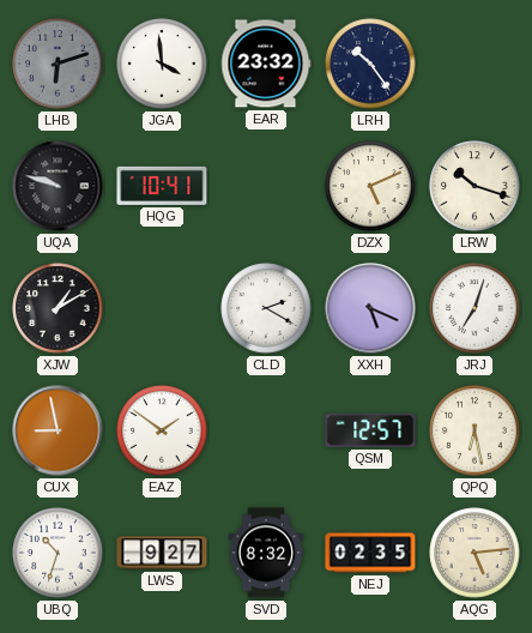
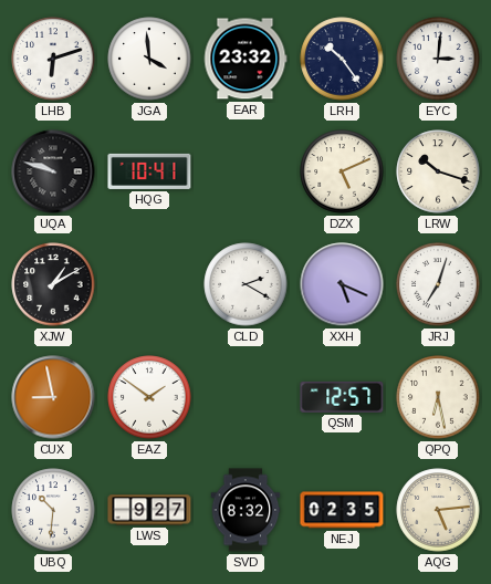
LHB dial: grey -> white
EYC: none -> 3:01
UBQ: 10:33 -> 10:31
